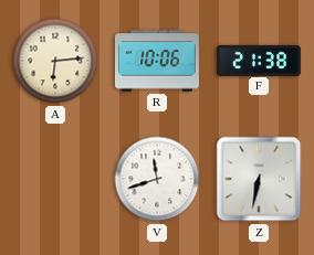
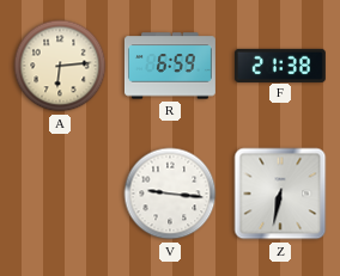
R: 10:06 -> 6:59
V: 11:42 -> 9:16
